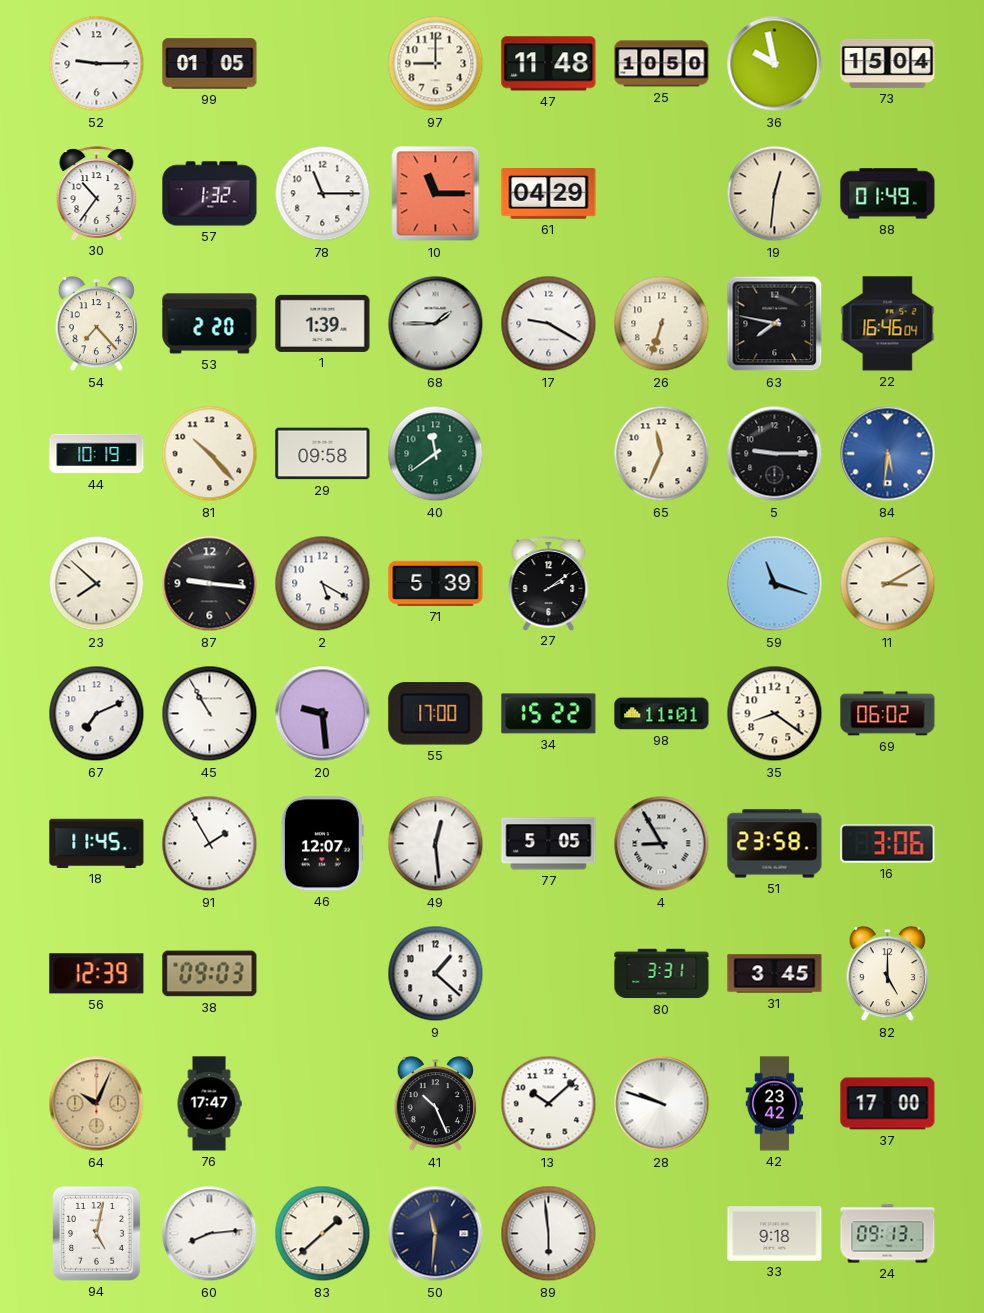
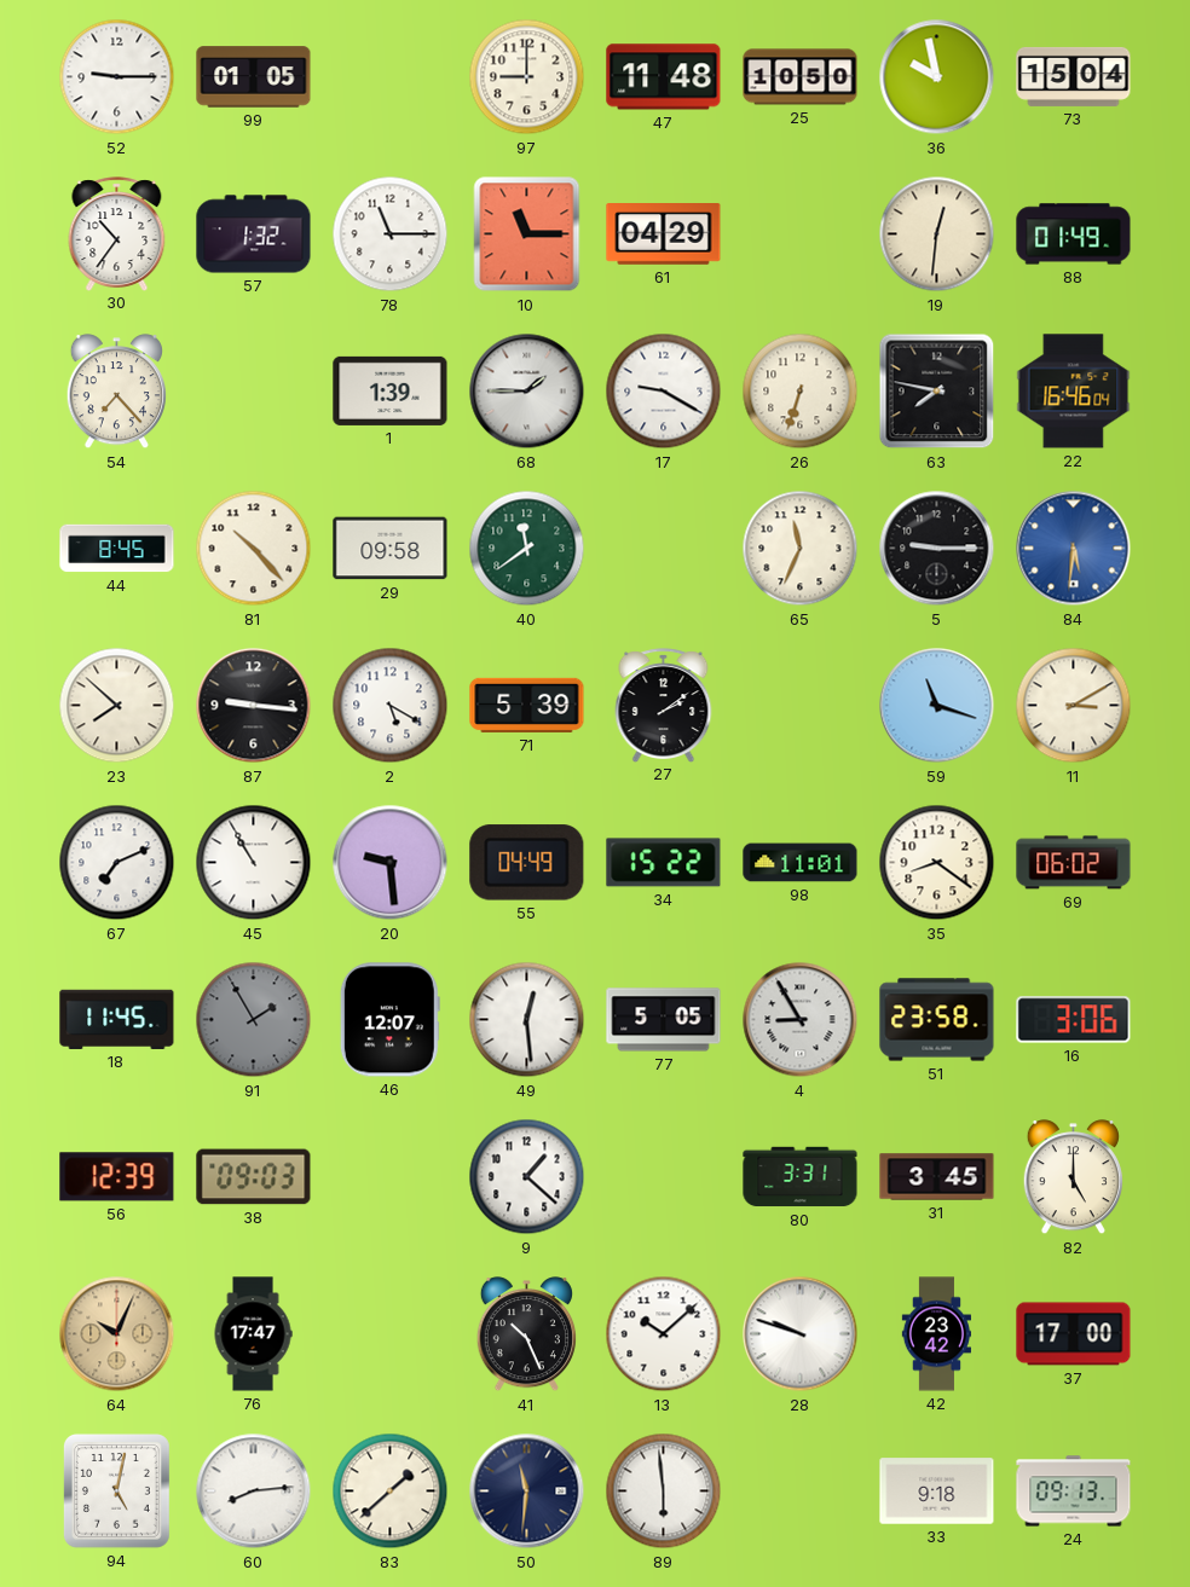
53: 2:20 -> none
44: 10:19 -> 8:45
55: 17:00 -> 04:49
91 dial: white -> grey
